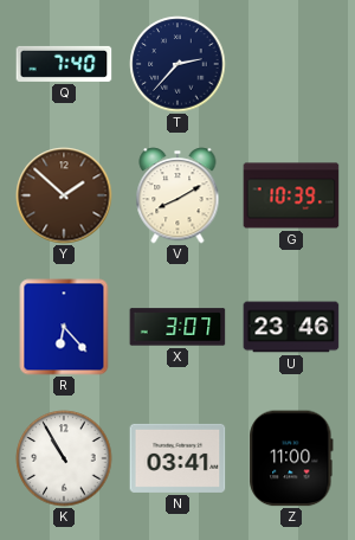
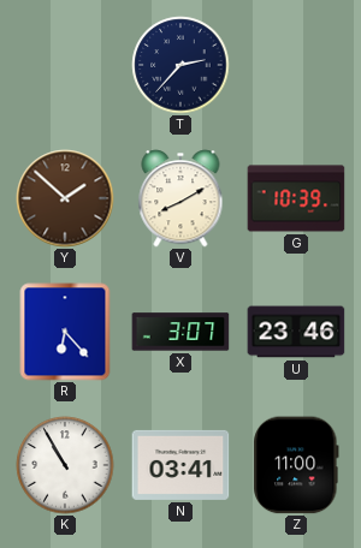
Q: 7:40 -> none
